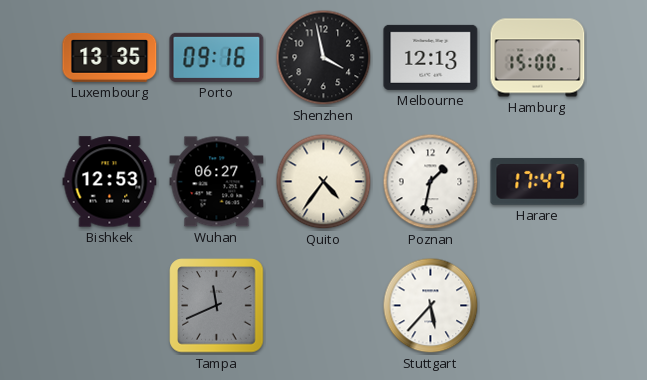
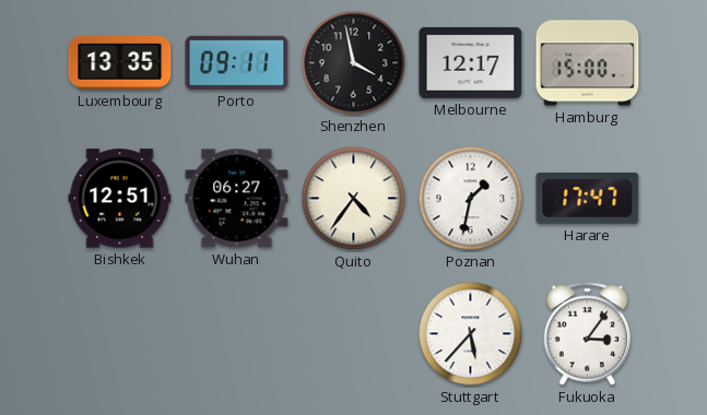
Porto: 09:16 -> 09:11
Melbourne: 12:13 -> 12:17
Bishkek: 12:53 -> 12:51
Tampa: 11:41 -> none
Fukuoka: none -> 3:06
